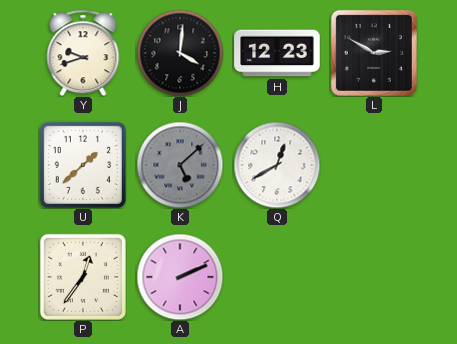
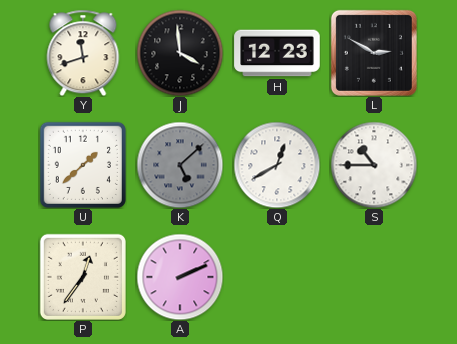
Y: 9:42 -> 11:42
J: 4:01 -> 3:59
S: none -> 10:45
